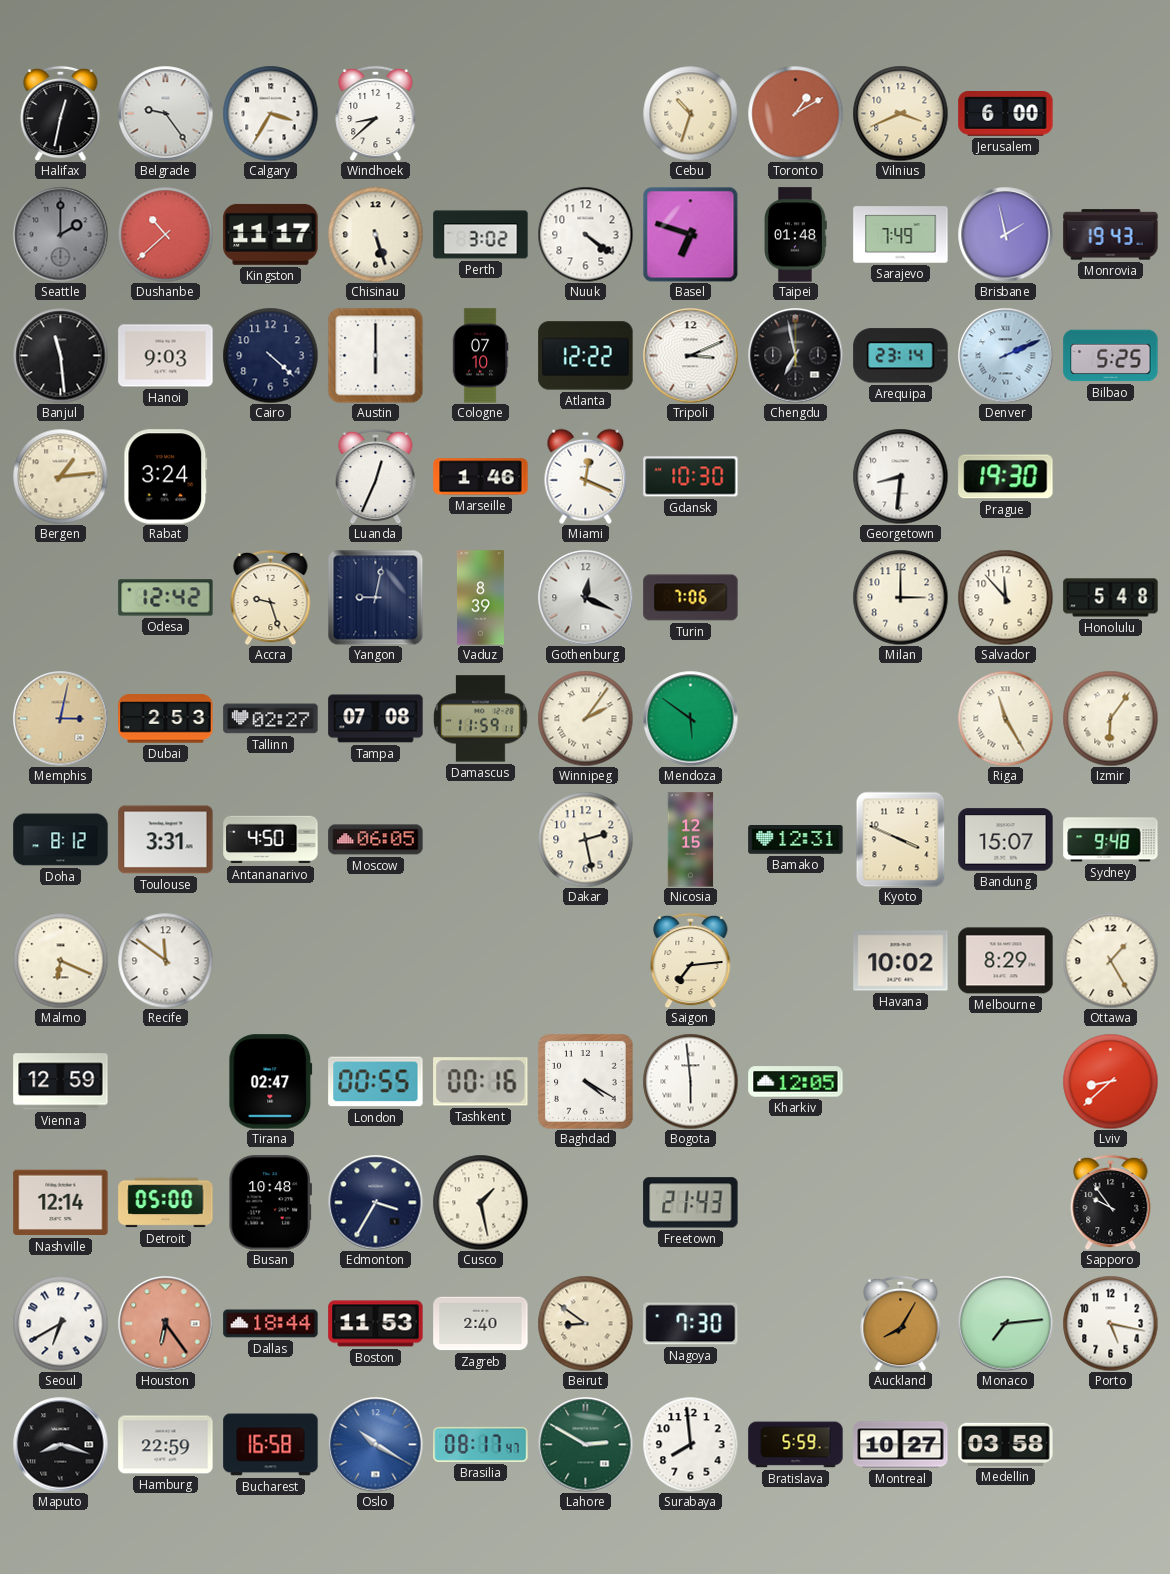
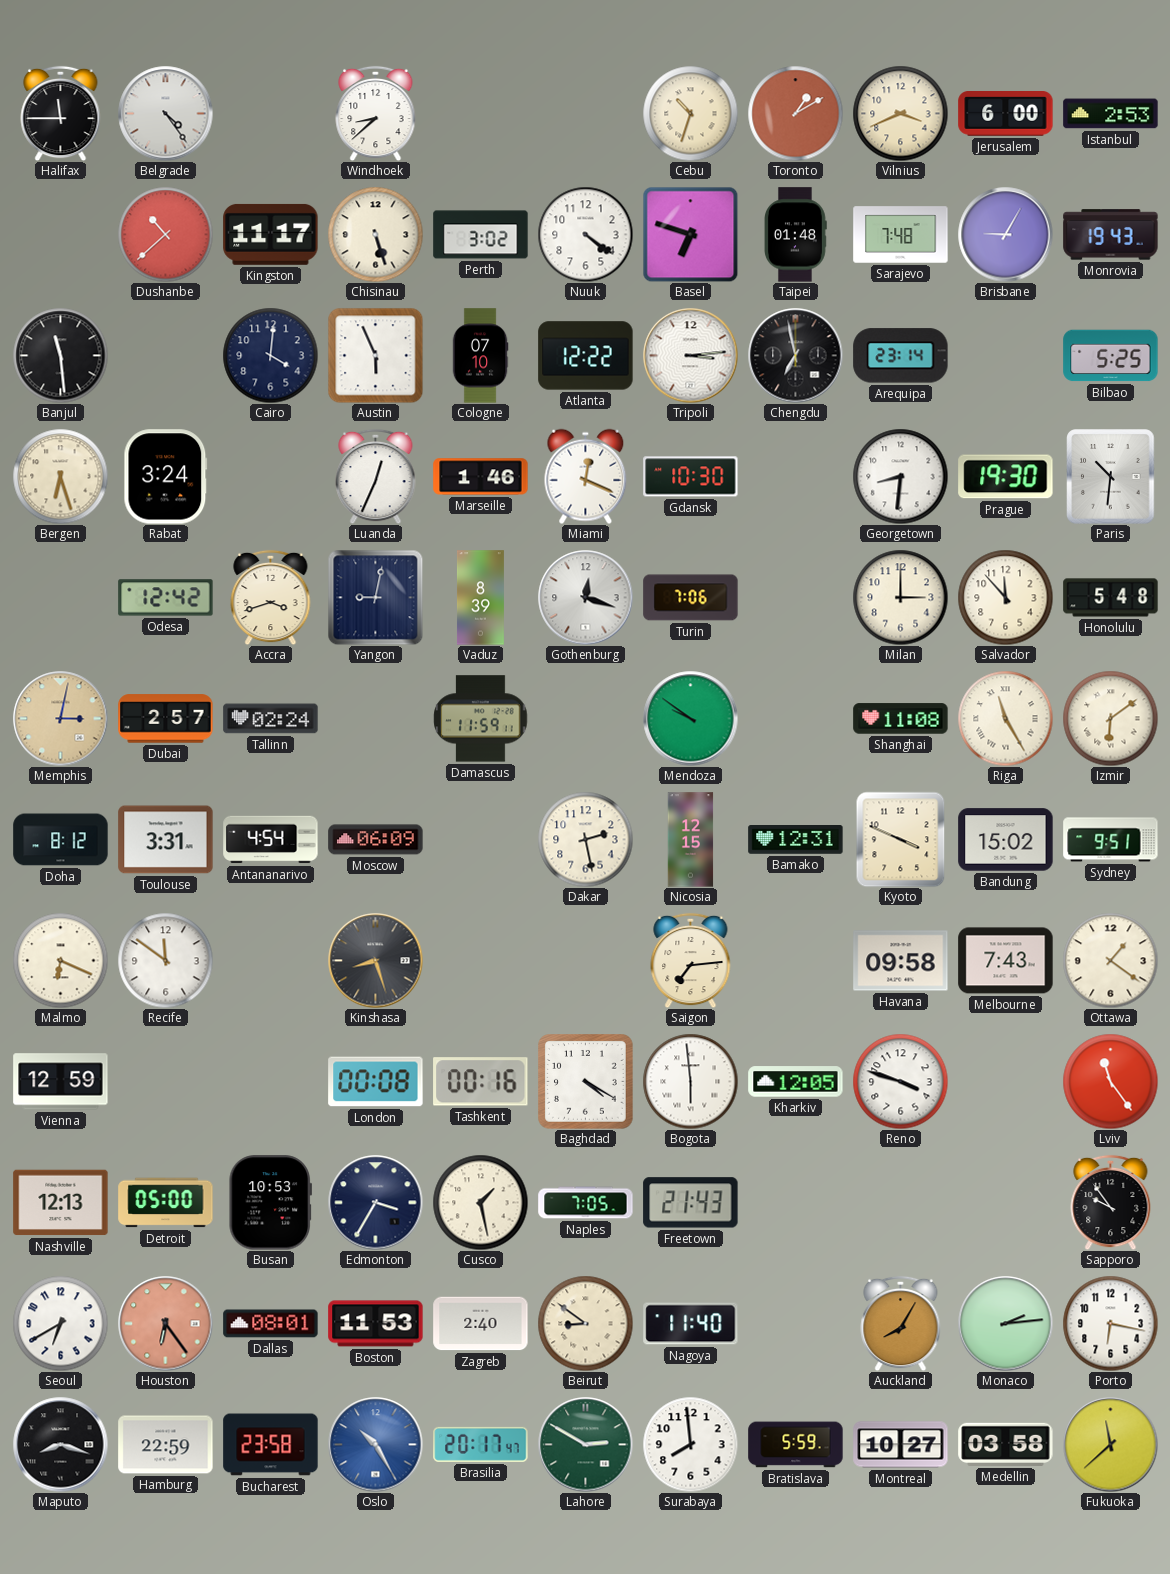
Halifax: 12:32 -> 11:45
Belgrade: 9:24 -> 4:24
Calgary: 3:35 -> none
Istanbul: none -> 2:53
Seattle: 2:00 -> none
Sarajevo: 7:49 -> 7:48
Brisbane: 1:58 -> 9:05
Hanoi: 9:03 -> none
Cairo: 4:22 -> 4:01
Austin: 6:00 -> 5:56
Tripoli: 3:11 -> 3:14
Denver: 2:11 -> none
Bergen: 1:14 -> 6:27
Paris: none -> 10:31
Accra: 9:27 -> 3:42
Gothenburg: 12:19 -> 12:18
Dubai: 2:53 -> 2:57
Tallinn: 02:27 -> 02:24
Tampa: 07:08 -> none
Winnipeg: 2:06 -> none
Mendoza: 5:51 -> 9:51
Shanghai: none -> 11:08
Izmir: 6:06 -> 6:09
Antananarivo: 4:50 -> 4:54
Moscow: 06:05 -> 06:09
Bandung: 15:07 -> 15:02
Sydney: 9:48 -> 9:51
Kinshasa: none -> 8:27
Havana: 10:02 -> 09:58
Melbourne: 8:29 -> 7:43
Ottawa: 1:25 -> 1:21
Tirana: 02:47 -> none
London: 00:55 -> 00:08
Reno: none -> 3:48
Lviv: 8:38 -> 11:24
Nashville: 12:14 -> 12:13
Busan: 10:48 -> 10:53
Naples: none -> 7:05
Dallas: 18:44 -> 08:01
Nagoya: 7:30 -> 11:40
Monaco: 7:14 -> 2:14
Porto: 5:17 -> 6:17
Bucharest: 16:58 -> 23:58
Oslo: 10:20 -> 10:25
Brasilia: 08:17 -> 20:17
Fukuoka: none -> 11:38
